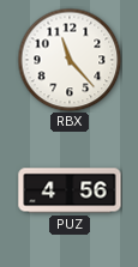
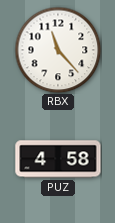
PUZ: 4:56 -> 4:58
